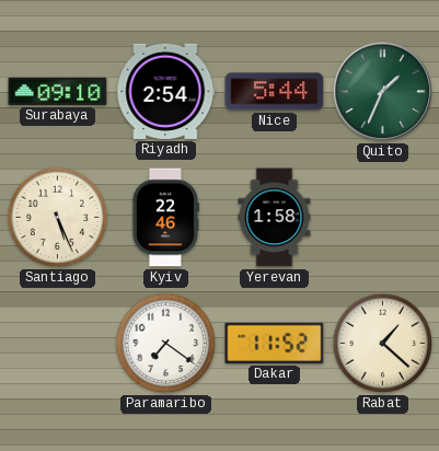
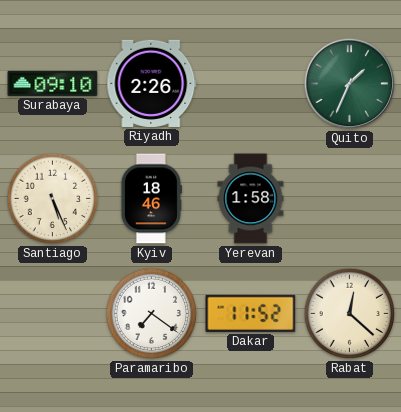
Riyadh: 2:54 -> 2:26
Nice: 5:44 -> none
Kyiv: 22:46 -> 18:46
Rabat: 1:22 -> 12:22
